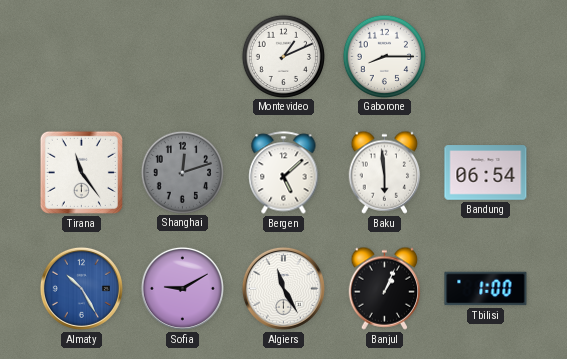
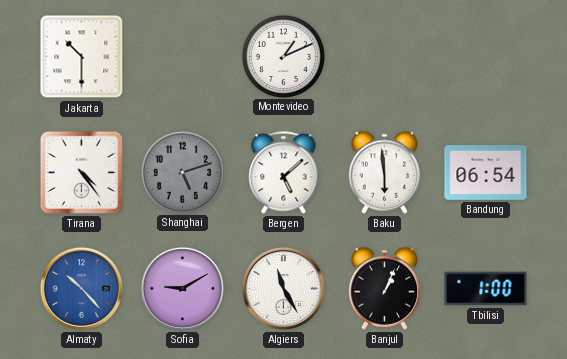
Jakarta: none -> 10:30
Gaborone: 8:15 -> none
Tirana: 11:24 -> 4:24
Shanghai: 12:12 -> 5:12
Almaty: 10:25 -> 10:23
